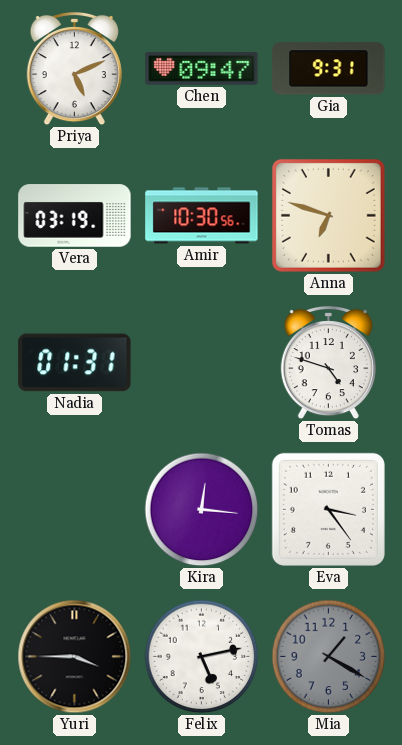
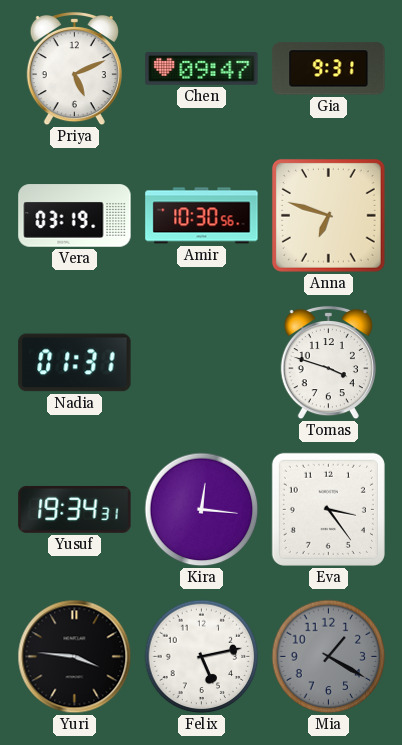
Tomas: 4:48 -> 3:48
Yusuf: none -> 19:34
Yuri: 3:45 -> 3:46
